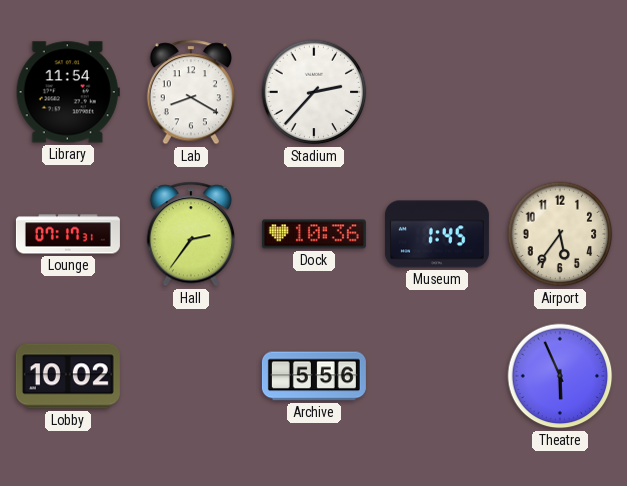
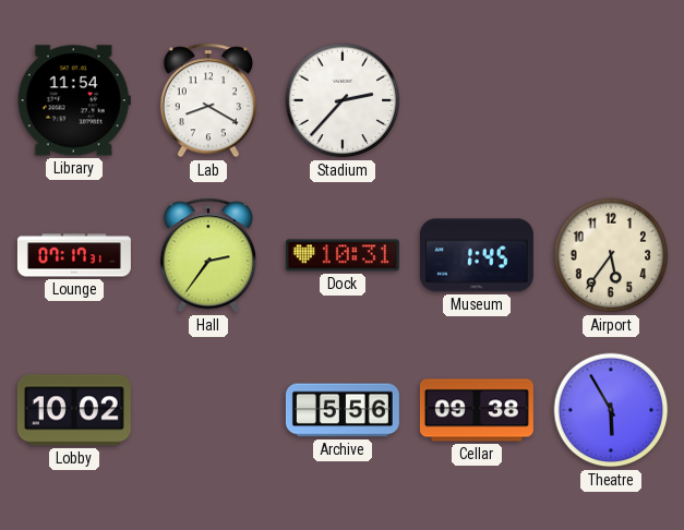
Dock: 10:36 -> 10:31
Cellar: none -> 09:38
Theatre: 5:56 -> 5:55
